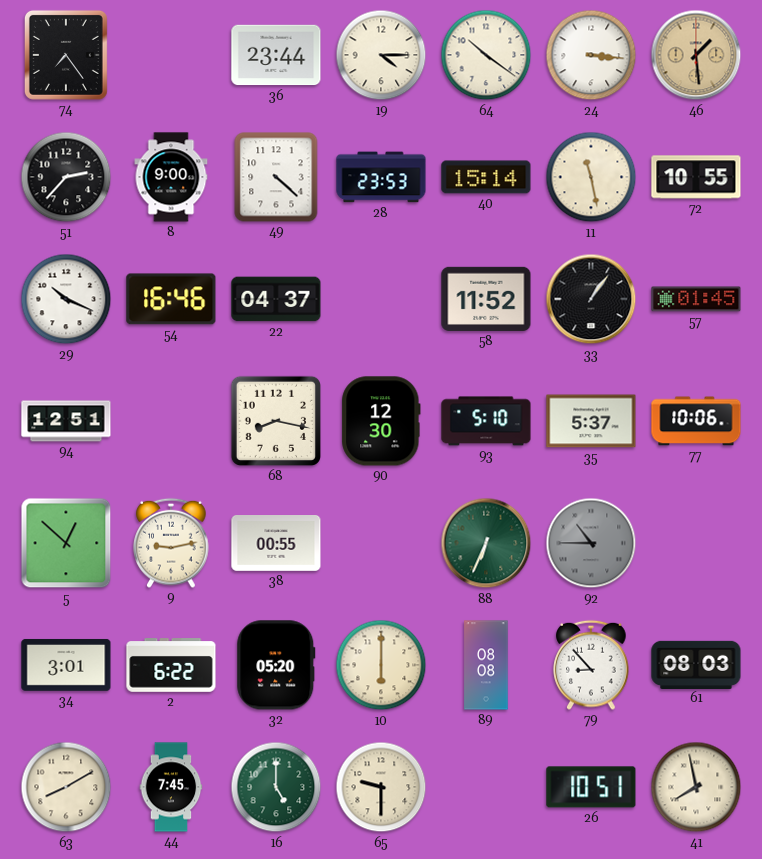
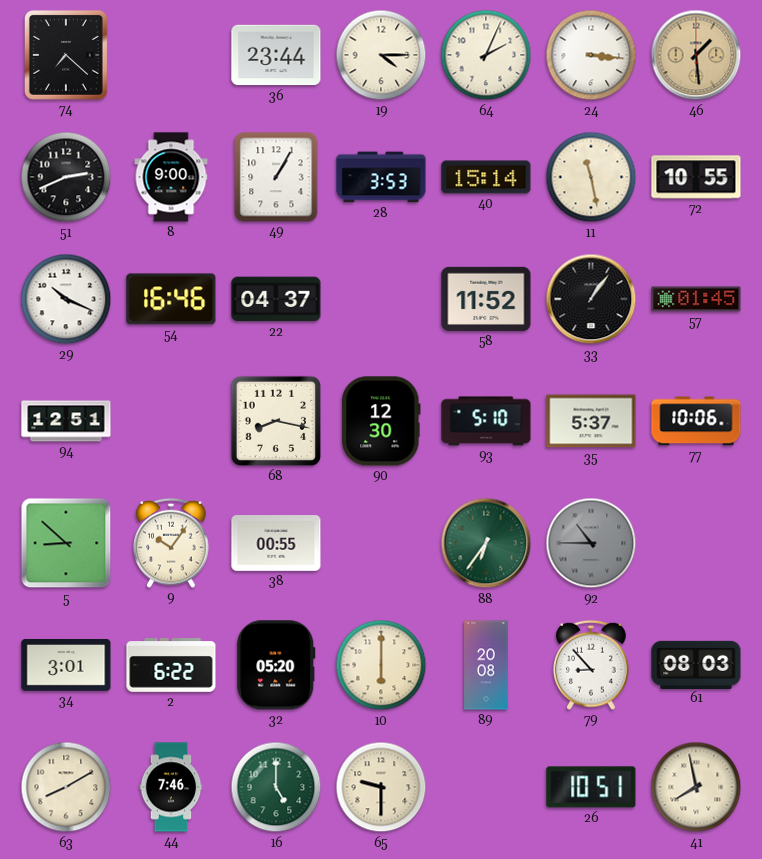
74: 7:24 -> 7:22
64: 10:21 -> 2:04
51: 2:37 -> 2:41
49: 4:22 -> 1:05
28: 23:53 -> 3:53
5: 12:52 -> 8:52
9: 9:13 -> 10:06
88: 6:34 -> 6:36
89: 08:08 -> 20:08
44: 7:45 -> 7:46
